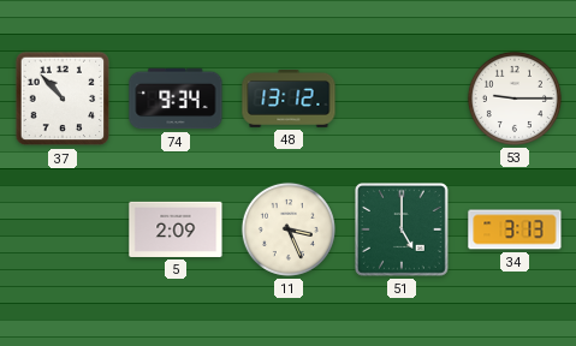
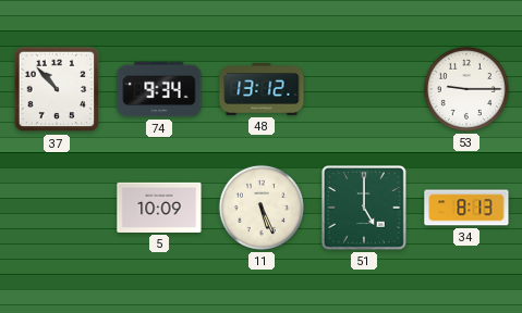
5: 2:09 -> 10:09
11: 3:26 -> 5:26
34: 3:13 -> 8:13
